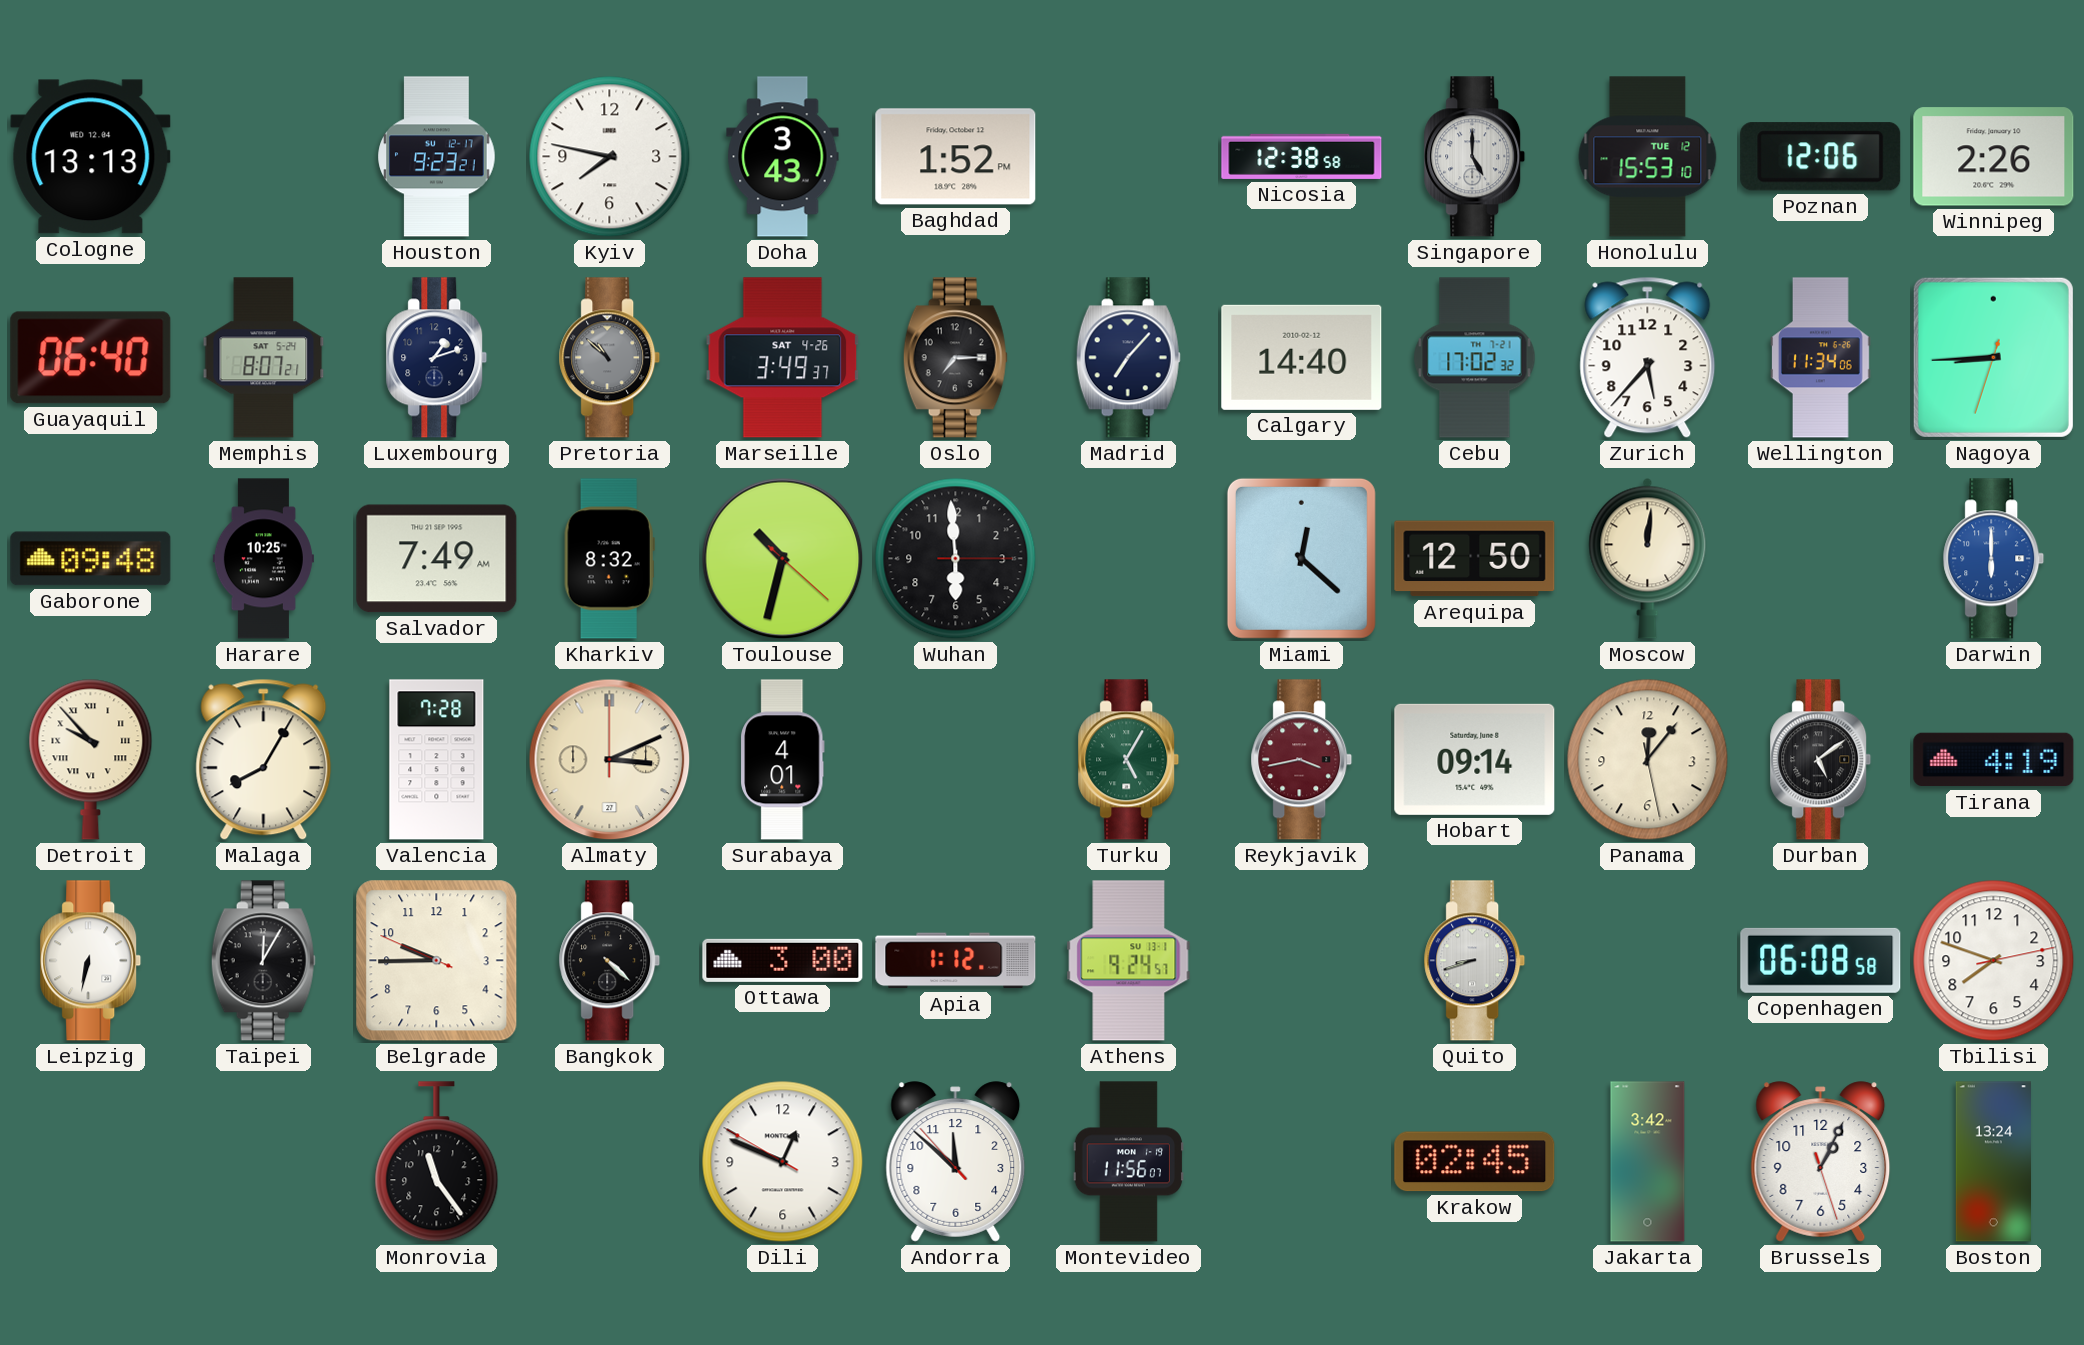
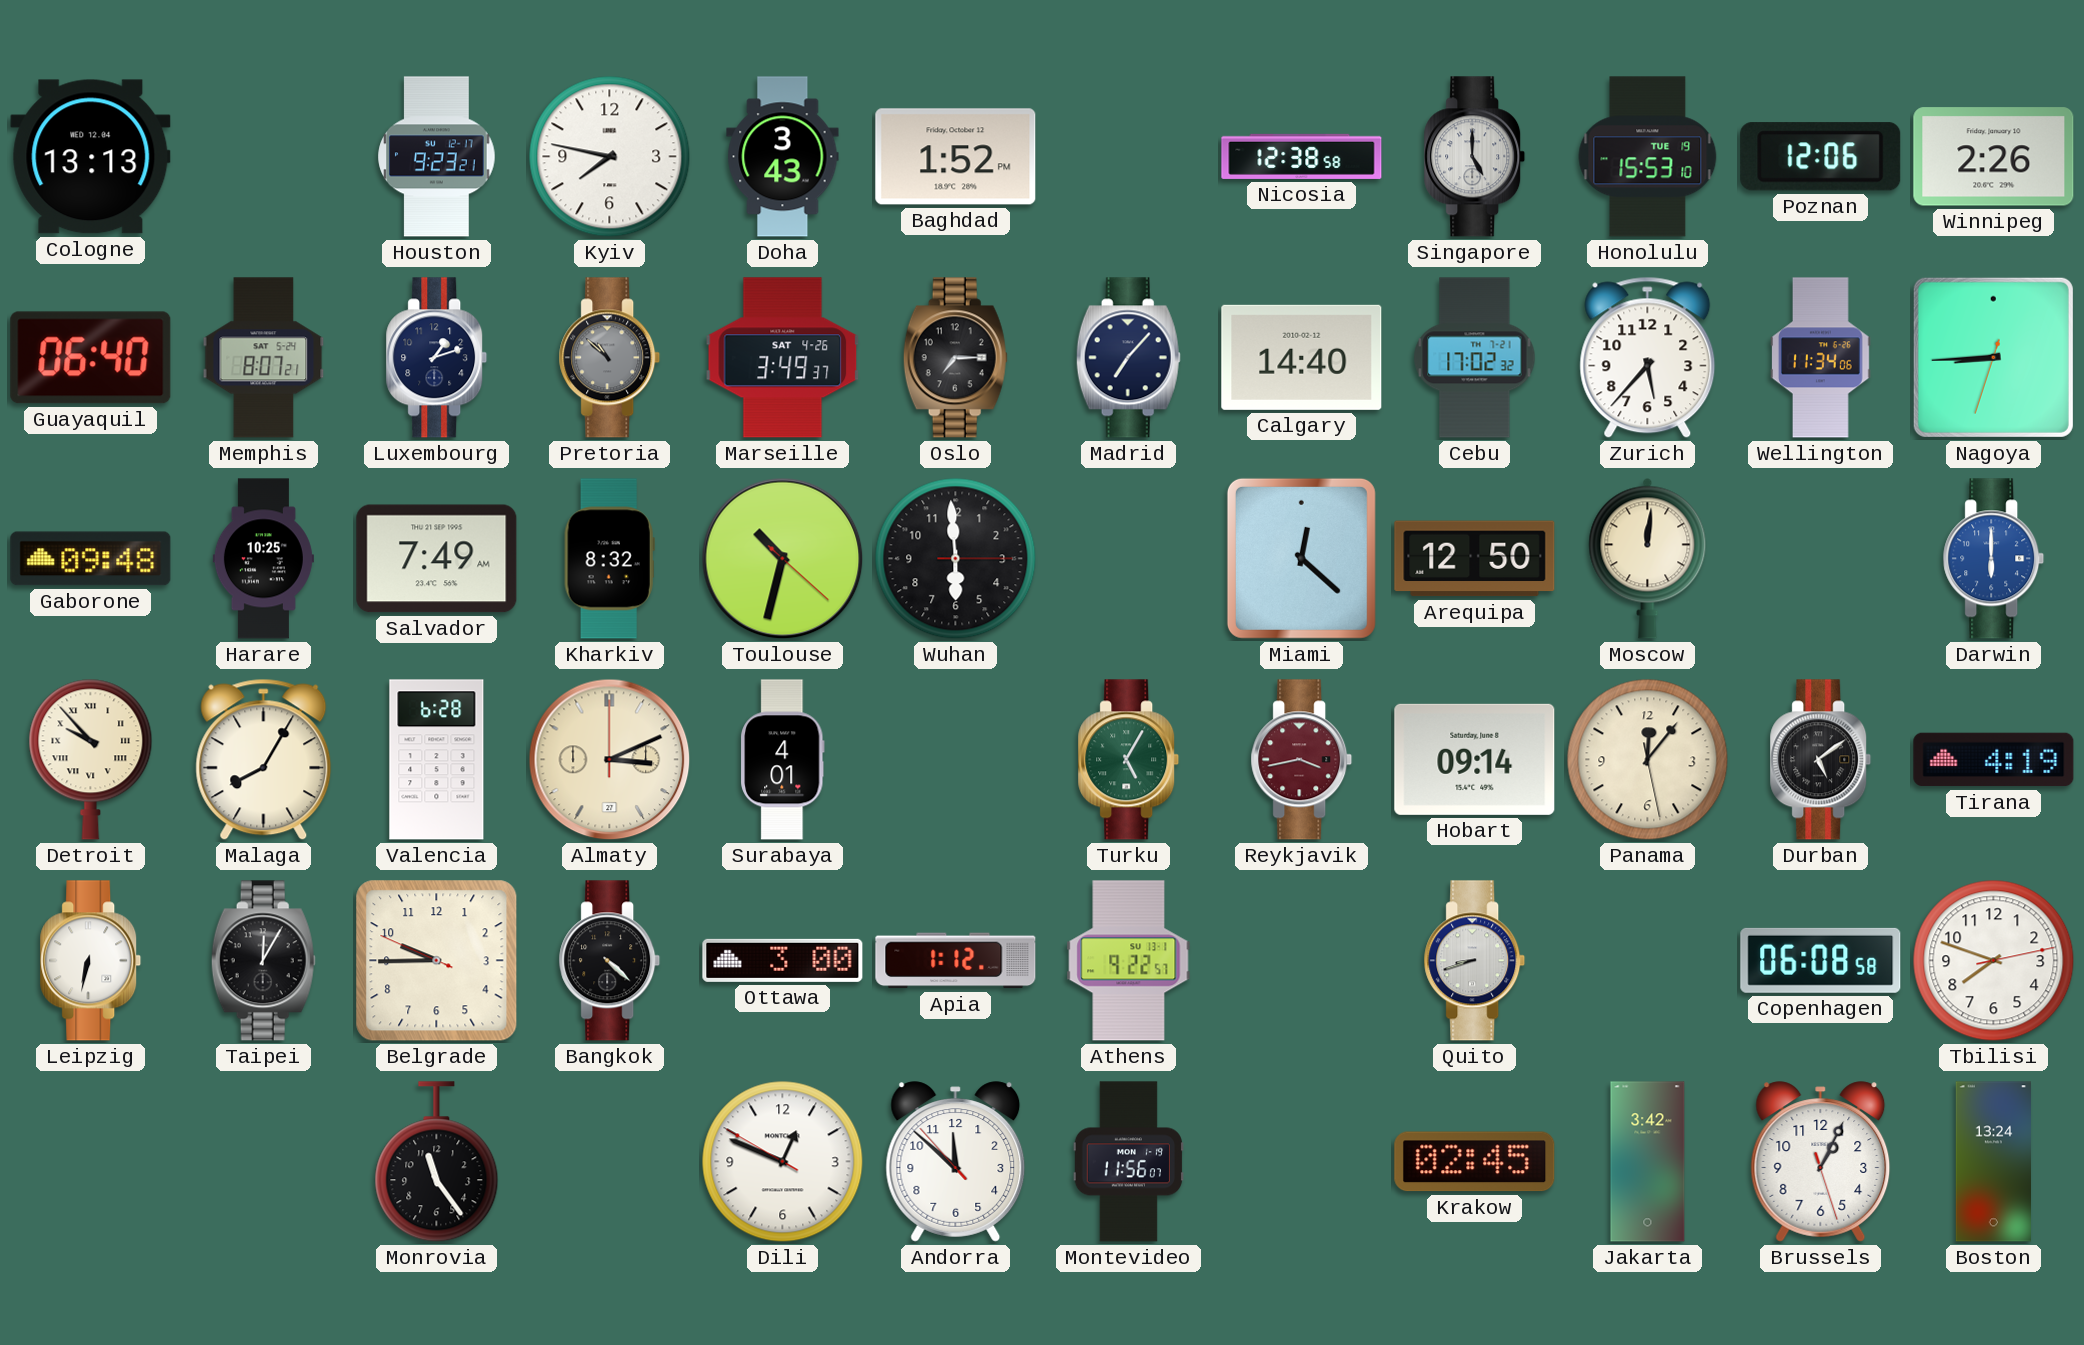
Honolulu date: TUE 12 -> TUE 19
Valencia: 7:28 -> 6:28
Athens: 9:24 -> 9:22
